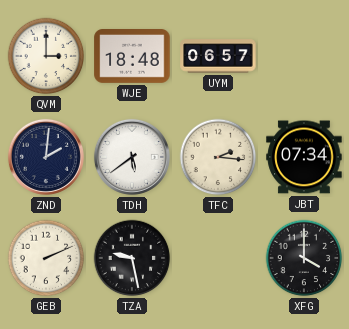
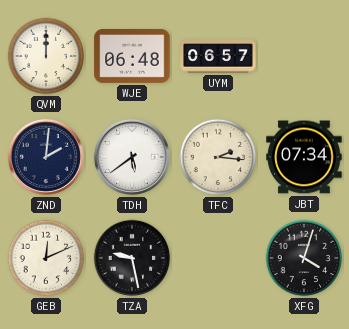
QVM: 3:00 -> 12:00
WJE: 18:48 -> 06:48
GEB: 2:11 -> 12:11
XFG: 4:00 -> 4:03
